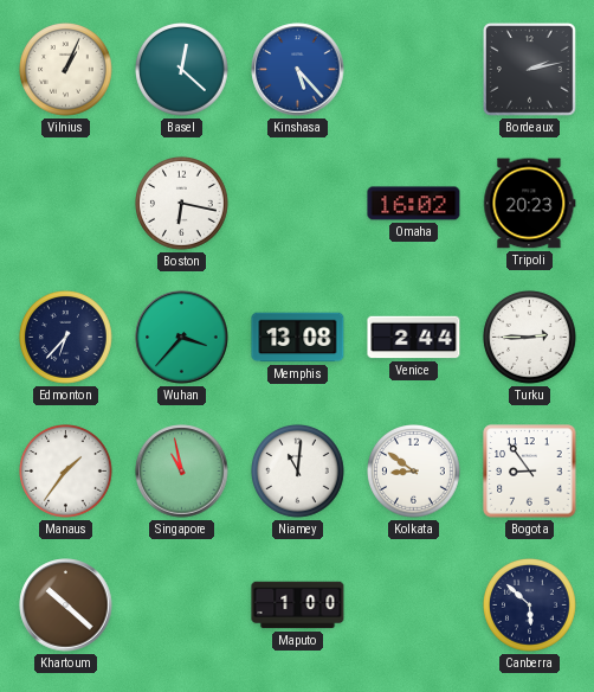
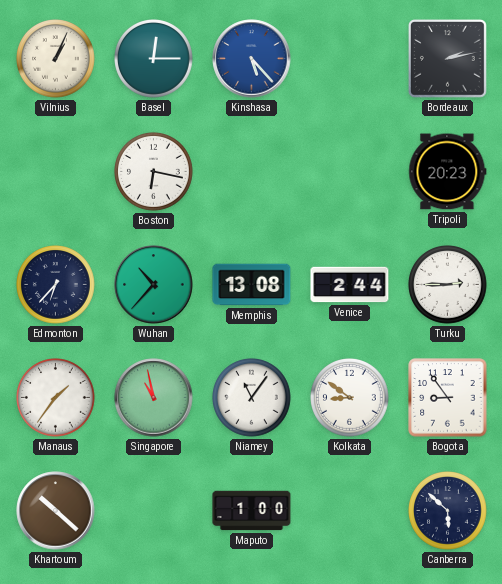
Basel: 12:22 -> 12:15
Omaha: 16:02 -> none
Wuhan: 3:37 -> 10:37
Niamey: 11:01 -> 11:06
